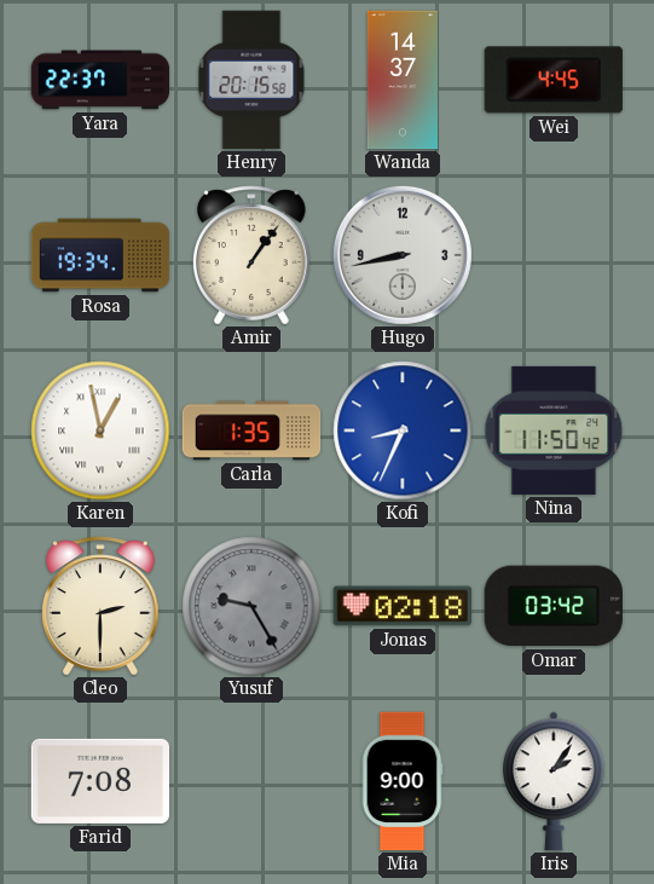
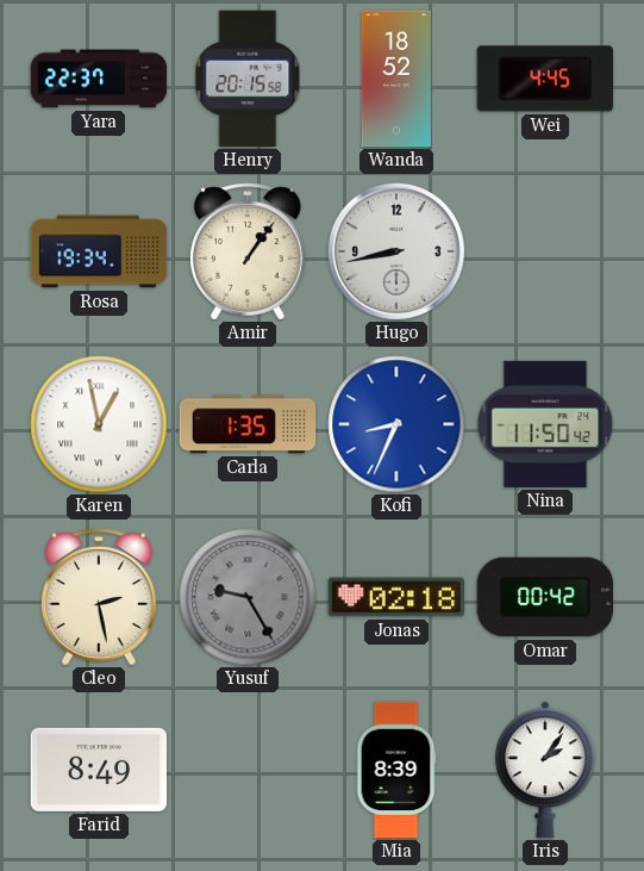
Wanda: 14:37 -> 18:52
Cleo: 2:30 -> 2:28
Omar: 03:42 -> 00:42
Farid: 7:08 -> 8:49
Mia: 9:00 -> 8:39
